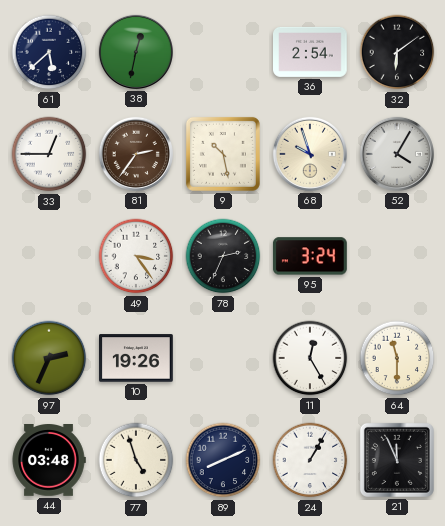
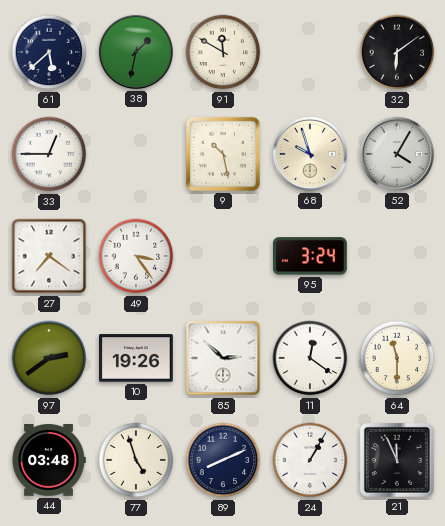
38: 12:32 -> 1:32
91: none -> 11:50
36: 2:54 -> none
81: 2:36 -> none
27: none -> 7:21
78: 2:34 -> none
97: 2:34 -> 2:39
85: none -> 2:52
11: 12:25 -> 12:21
